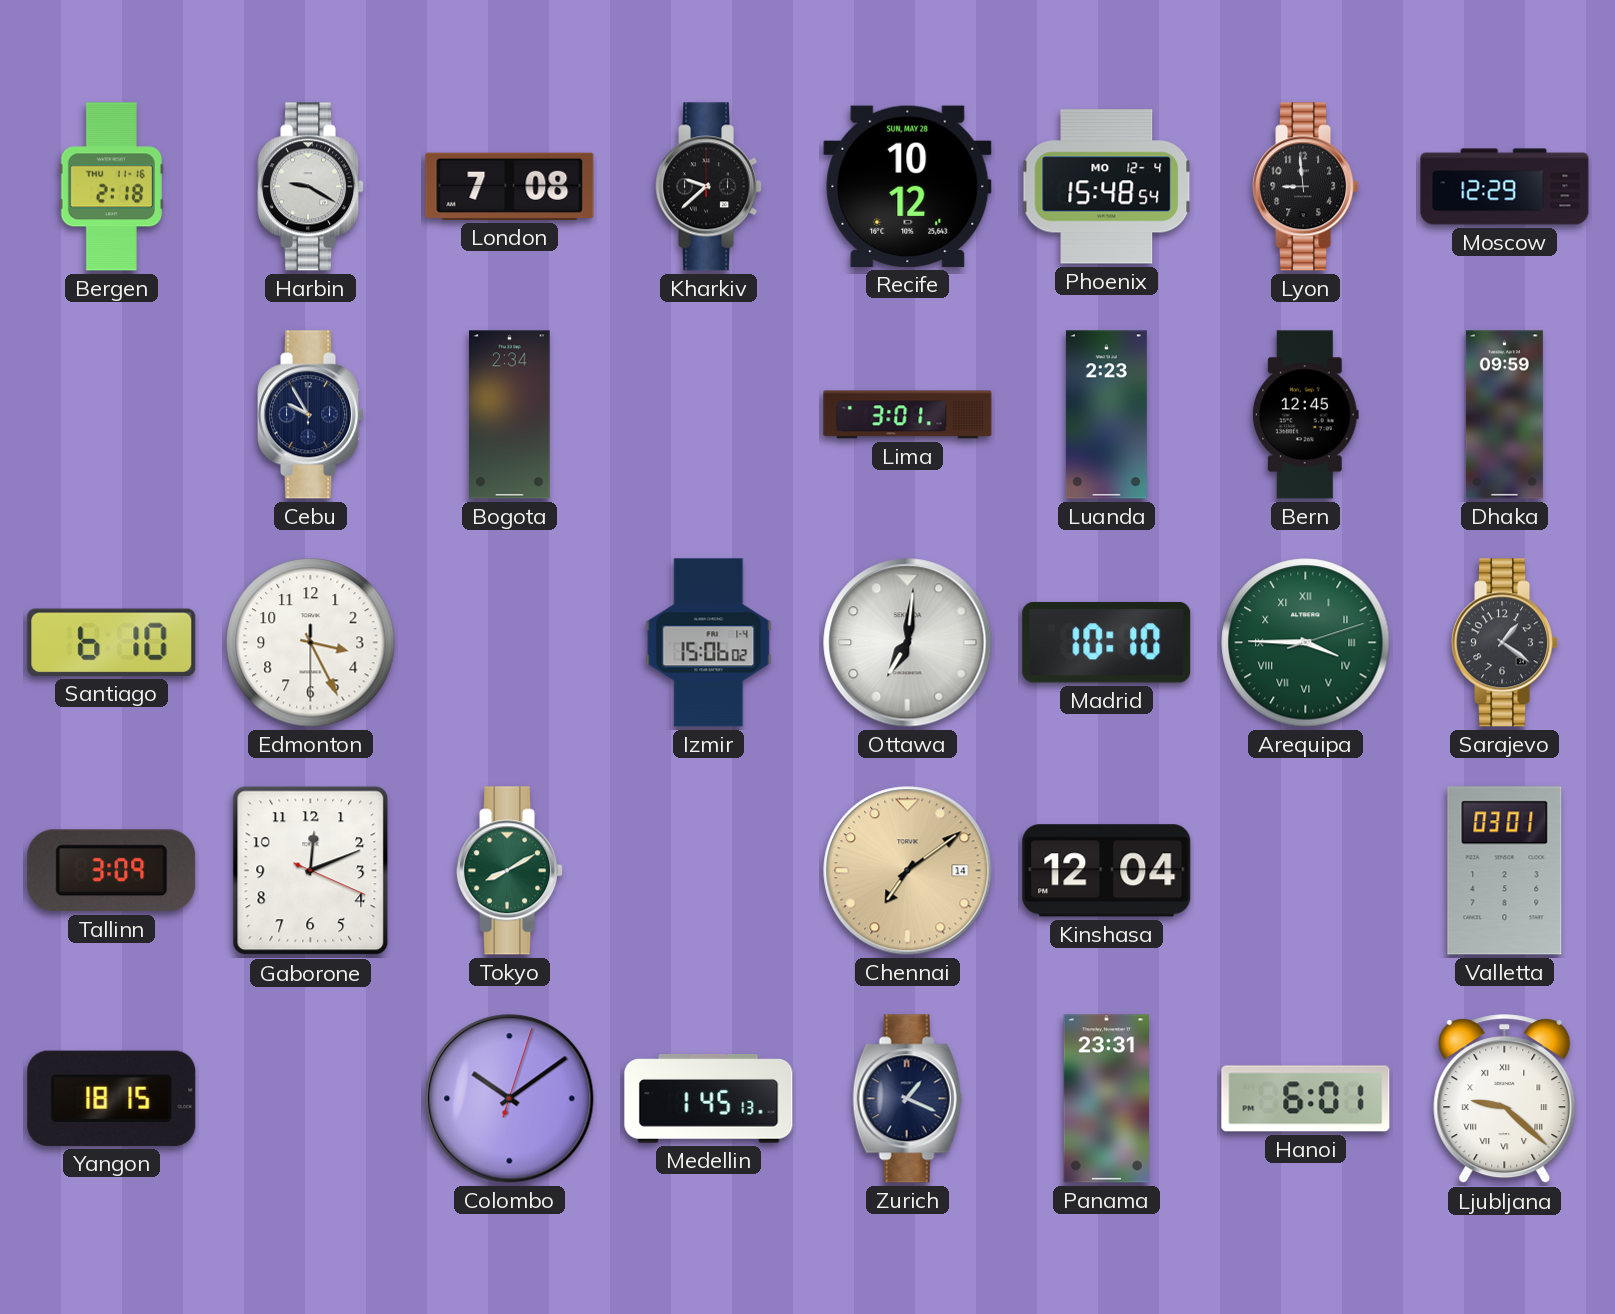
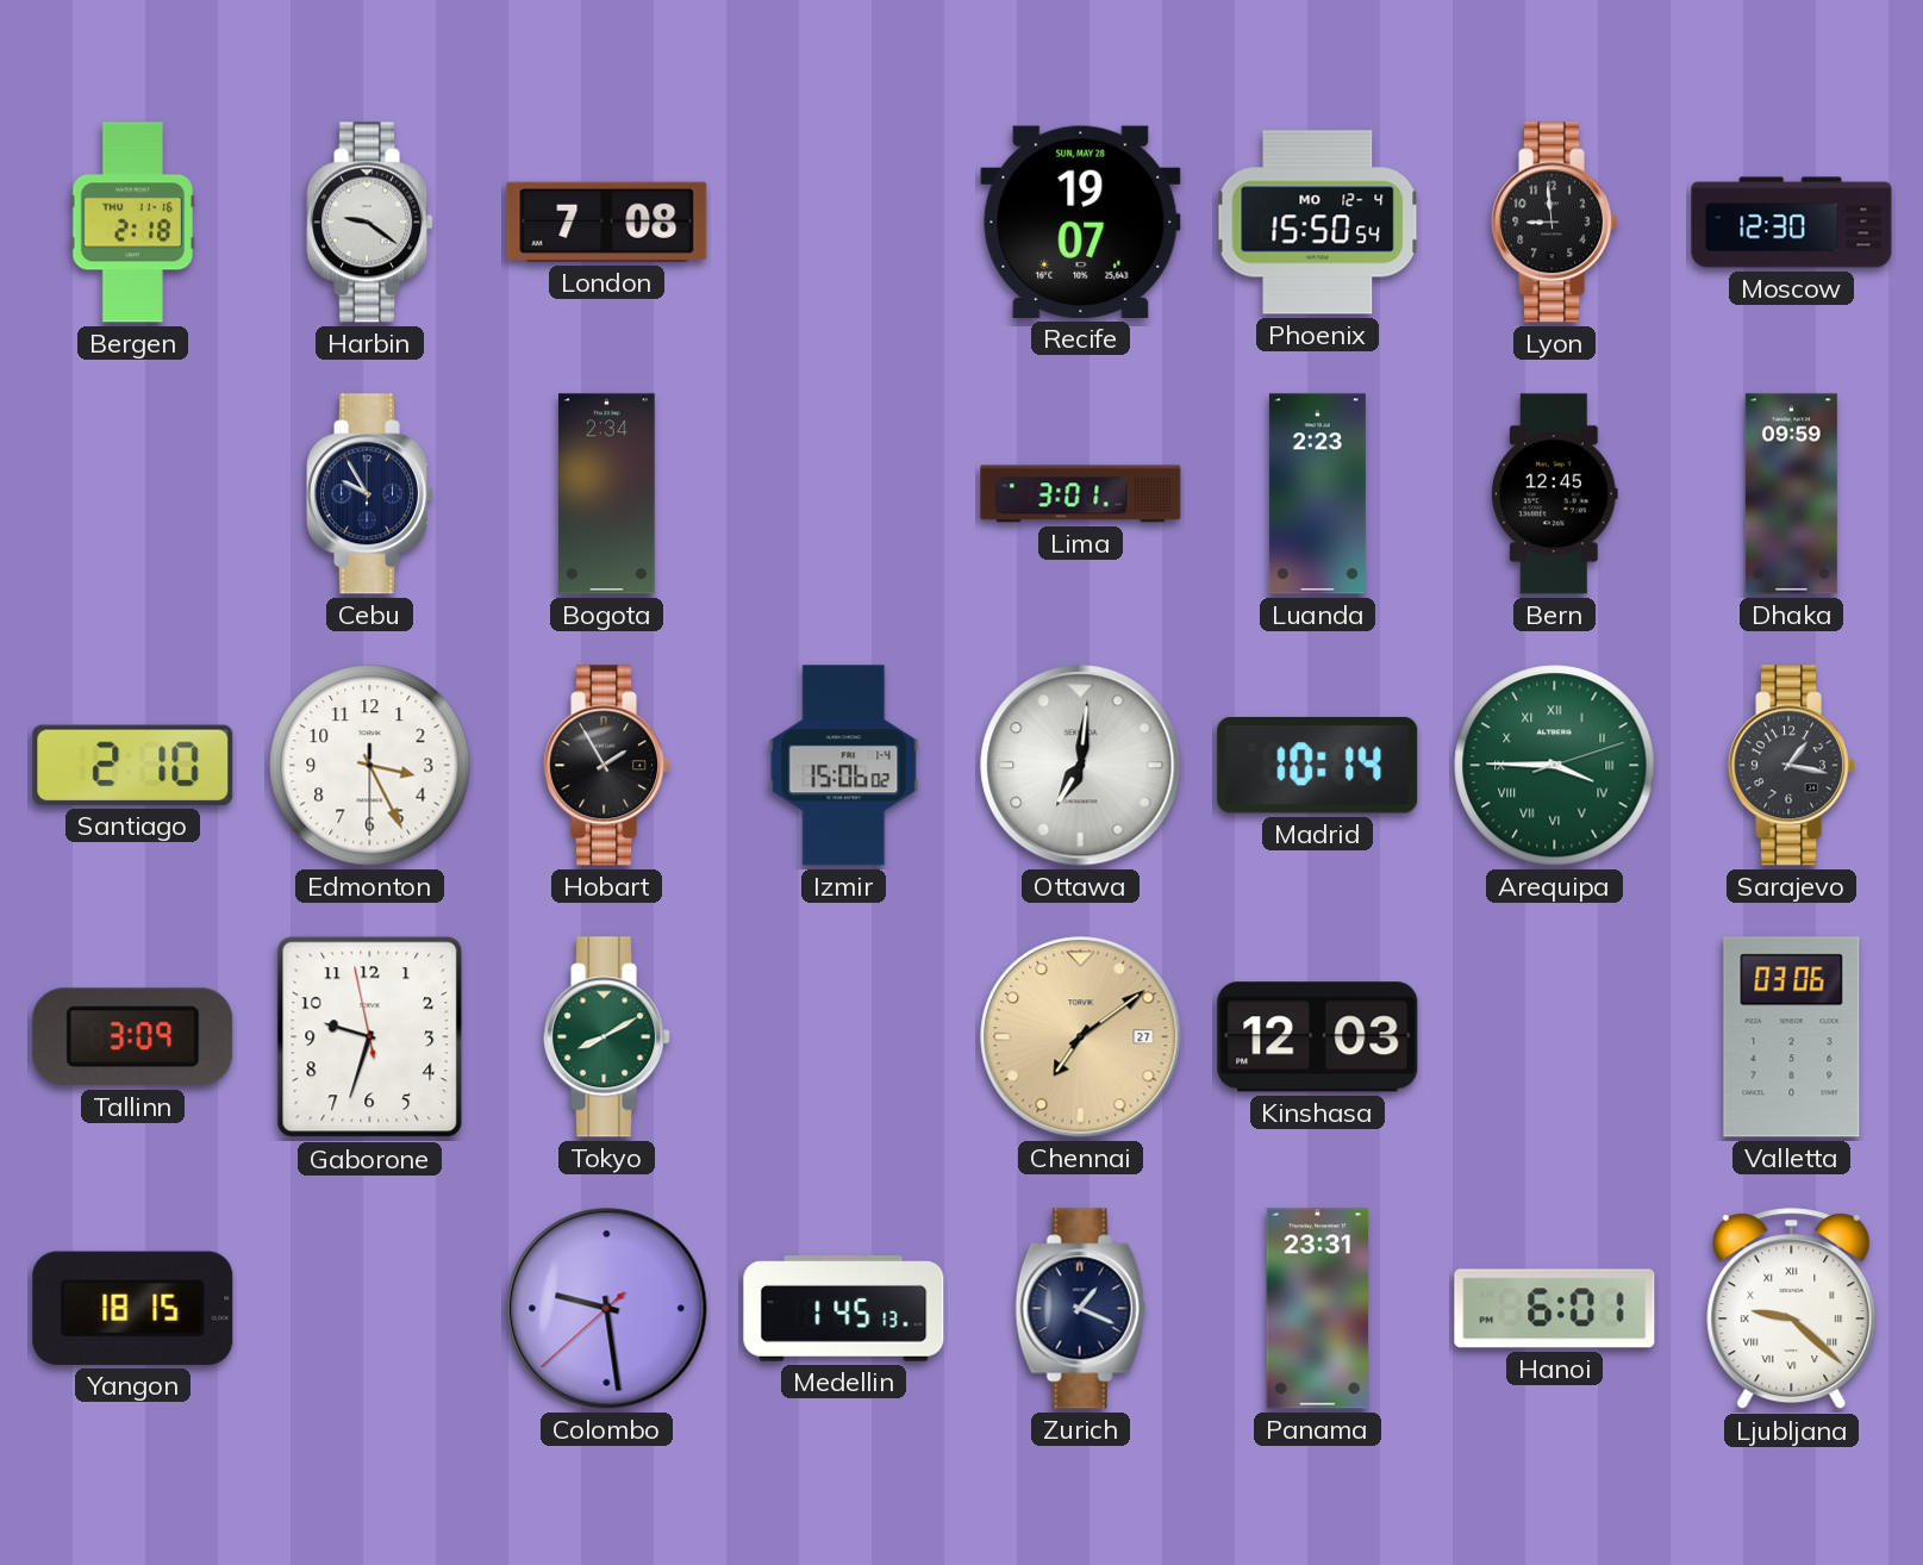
Harbin: 9:20 -> 9:21
Kharkiv: 9:38 -> none
Recife: 10:12 -> 19:07
Phoenix: 15:48 -> 15:50
Moscow: 12:29 -> 12:30
Santiago: 6:10 -> 2:10
Hobart: none -> 1:55
Madrid: 10:10 -> 10:14
Sarajevo: 1:21 -> 1:17
Gaborone: 12:11 -> 9:32
Chennai date: 14 -> 27
Kinshasa: 12:04 -> 12:03
Valletta: 03:01 -> 03:06
Colombo: 10:09 -> 9:28
